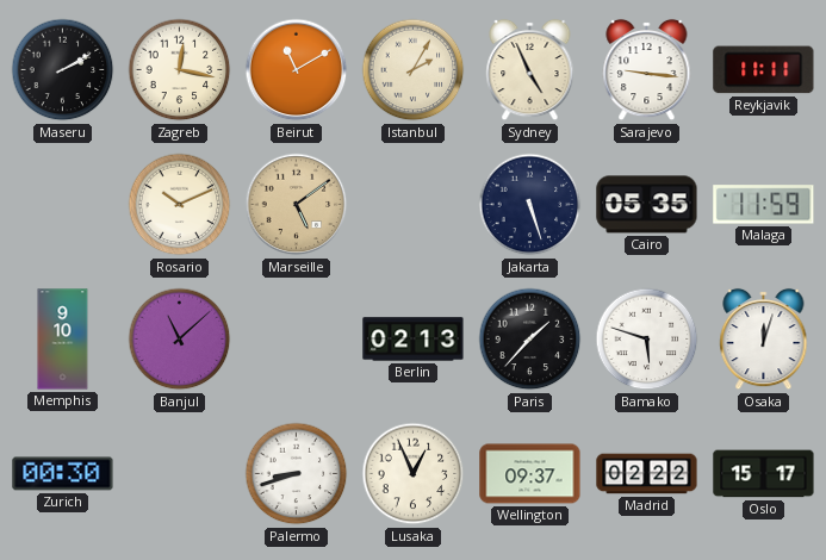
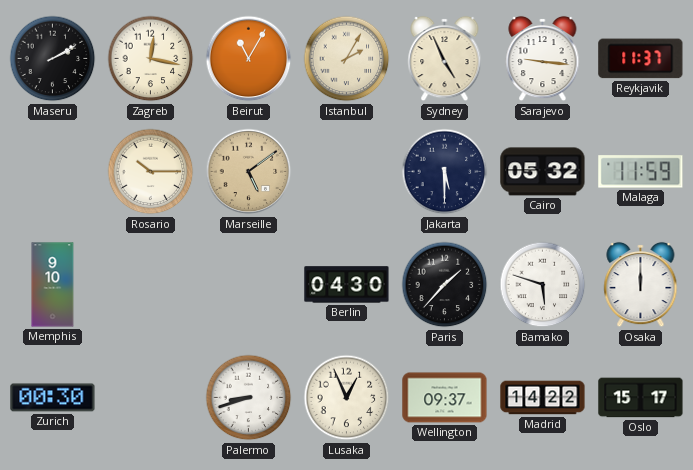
Beirut: 11:10 -> 11:05
Reykjavik: 11:11 -> 11:37
Rosario: 10:11 -> 10:15
Jakarta: 5:27 -> 5:30
Cairo: 05:35 -> 05:32
Banjul: 11:08 -> none
Berlin: 02:13 -> 04:30
Osaka: 12:03 -> 12:00
Madrid: 02:22 -> 14:22
